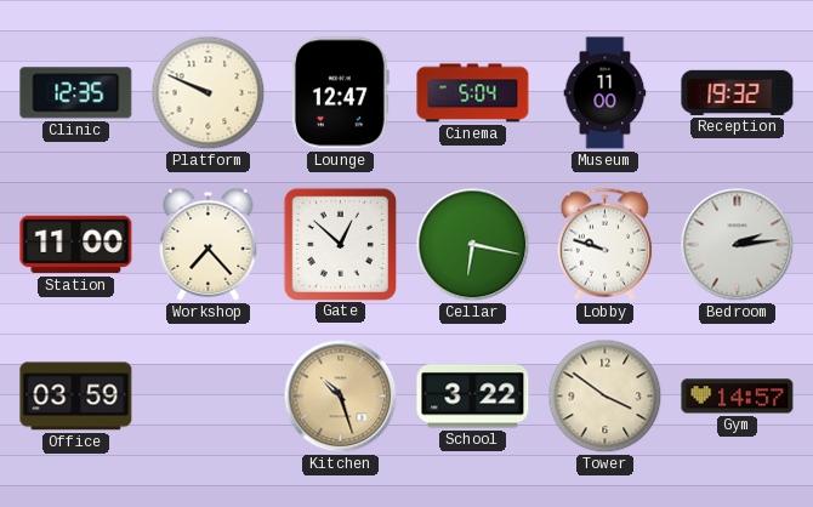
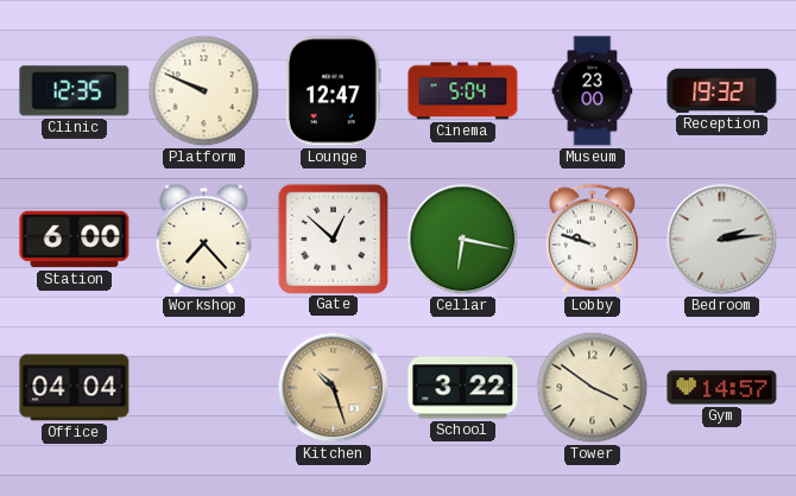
Museum: 11:00 -> 23:00
Station: 11:00 -> 6:00
Office: 03:59 -> 04:04
